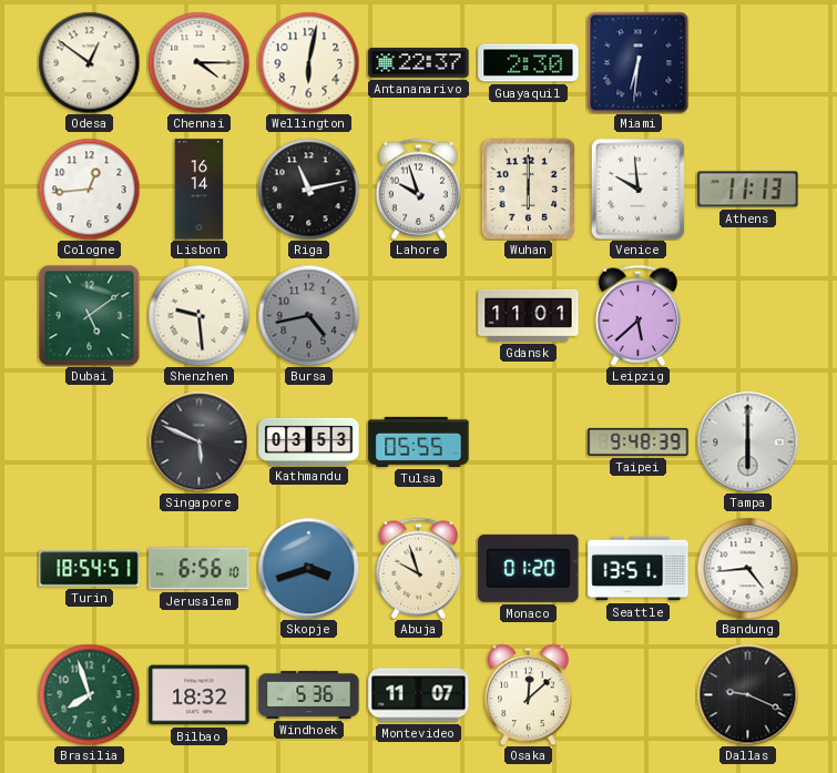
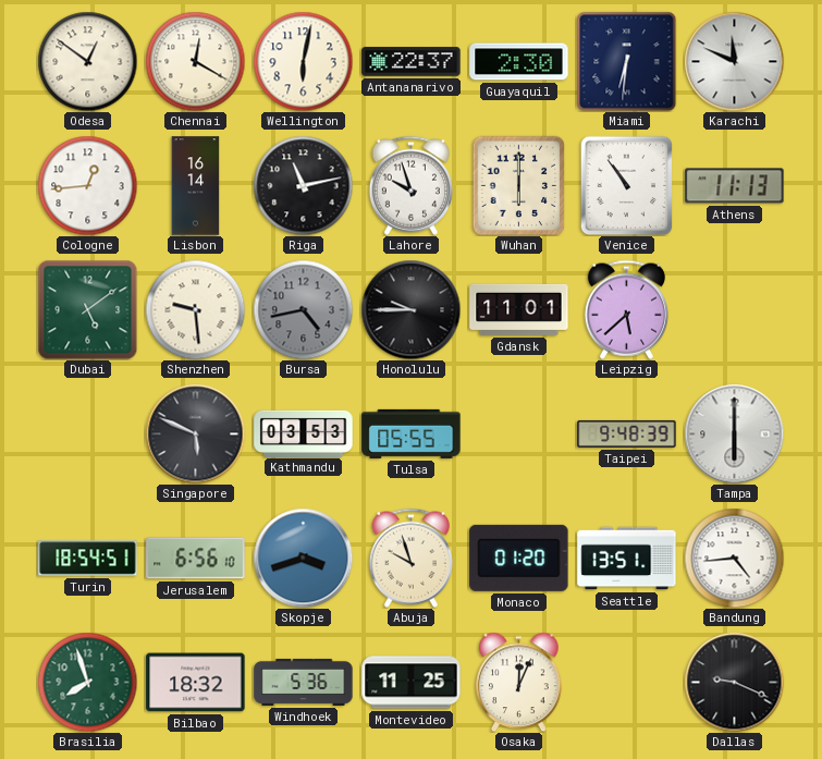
Chennai: 4:15 -> 12:20
Karachi: none -> 11:49
Venice: 9:59 -> 10:54
Honolulu: none -> 9:45
Montevideo: 11:07 -> 11:25
Osaka: 12:08 -> 12:04
